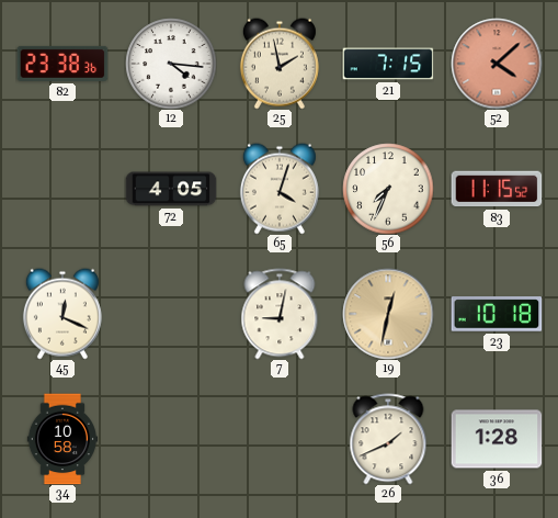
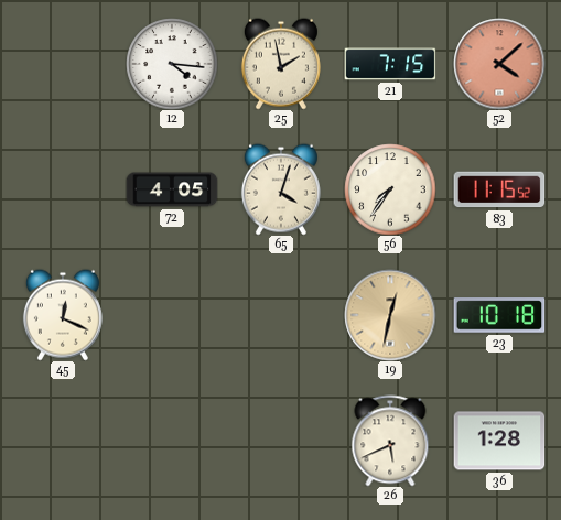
82: 23:38 -> none
56: 7:34 -> 7:36
7: 9:02 -> none
34: 10:58 -> none
26: 1:41 -> 5:41
